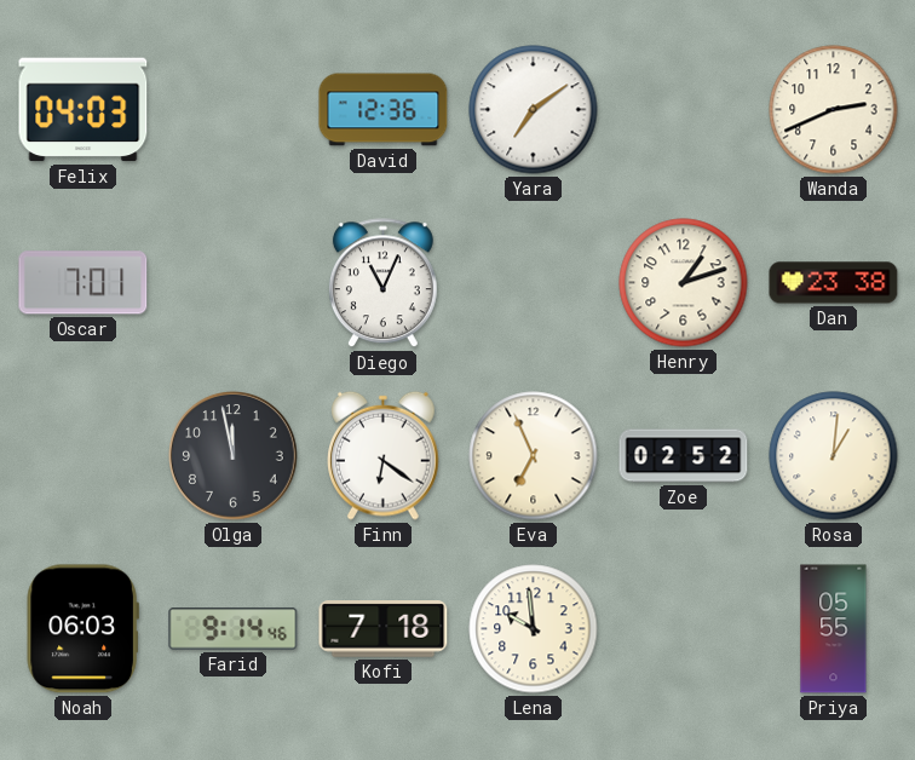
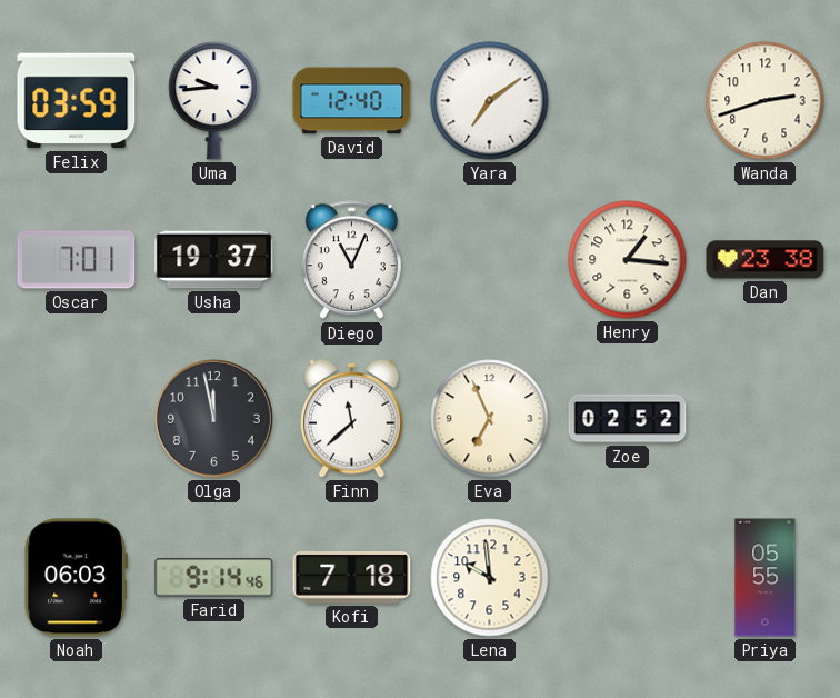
Felix: 04:03 -> 03:59
Uma: none -> 9:44
David: 12:36 -> 12:40
Wanda: 2:41 -> 2:42
Usha: none -> 19:37
Henry: 1:12 -> 1:16
Finn: 6:21 -> 11:38
Rosa: 1:01 -> none
